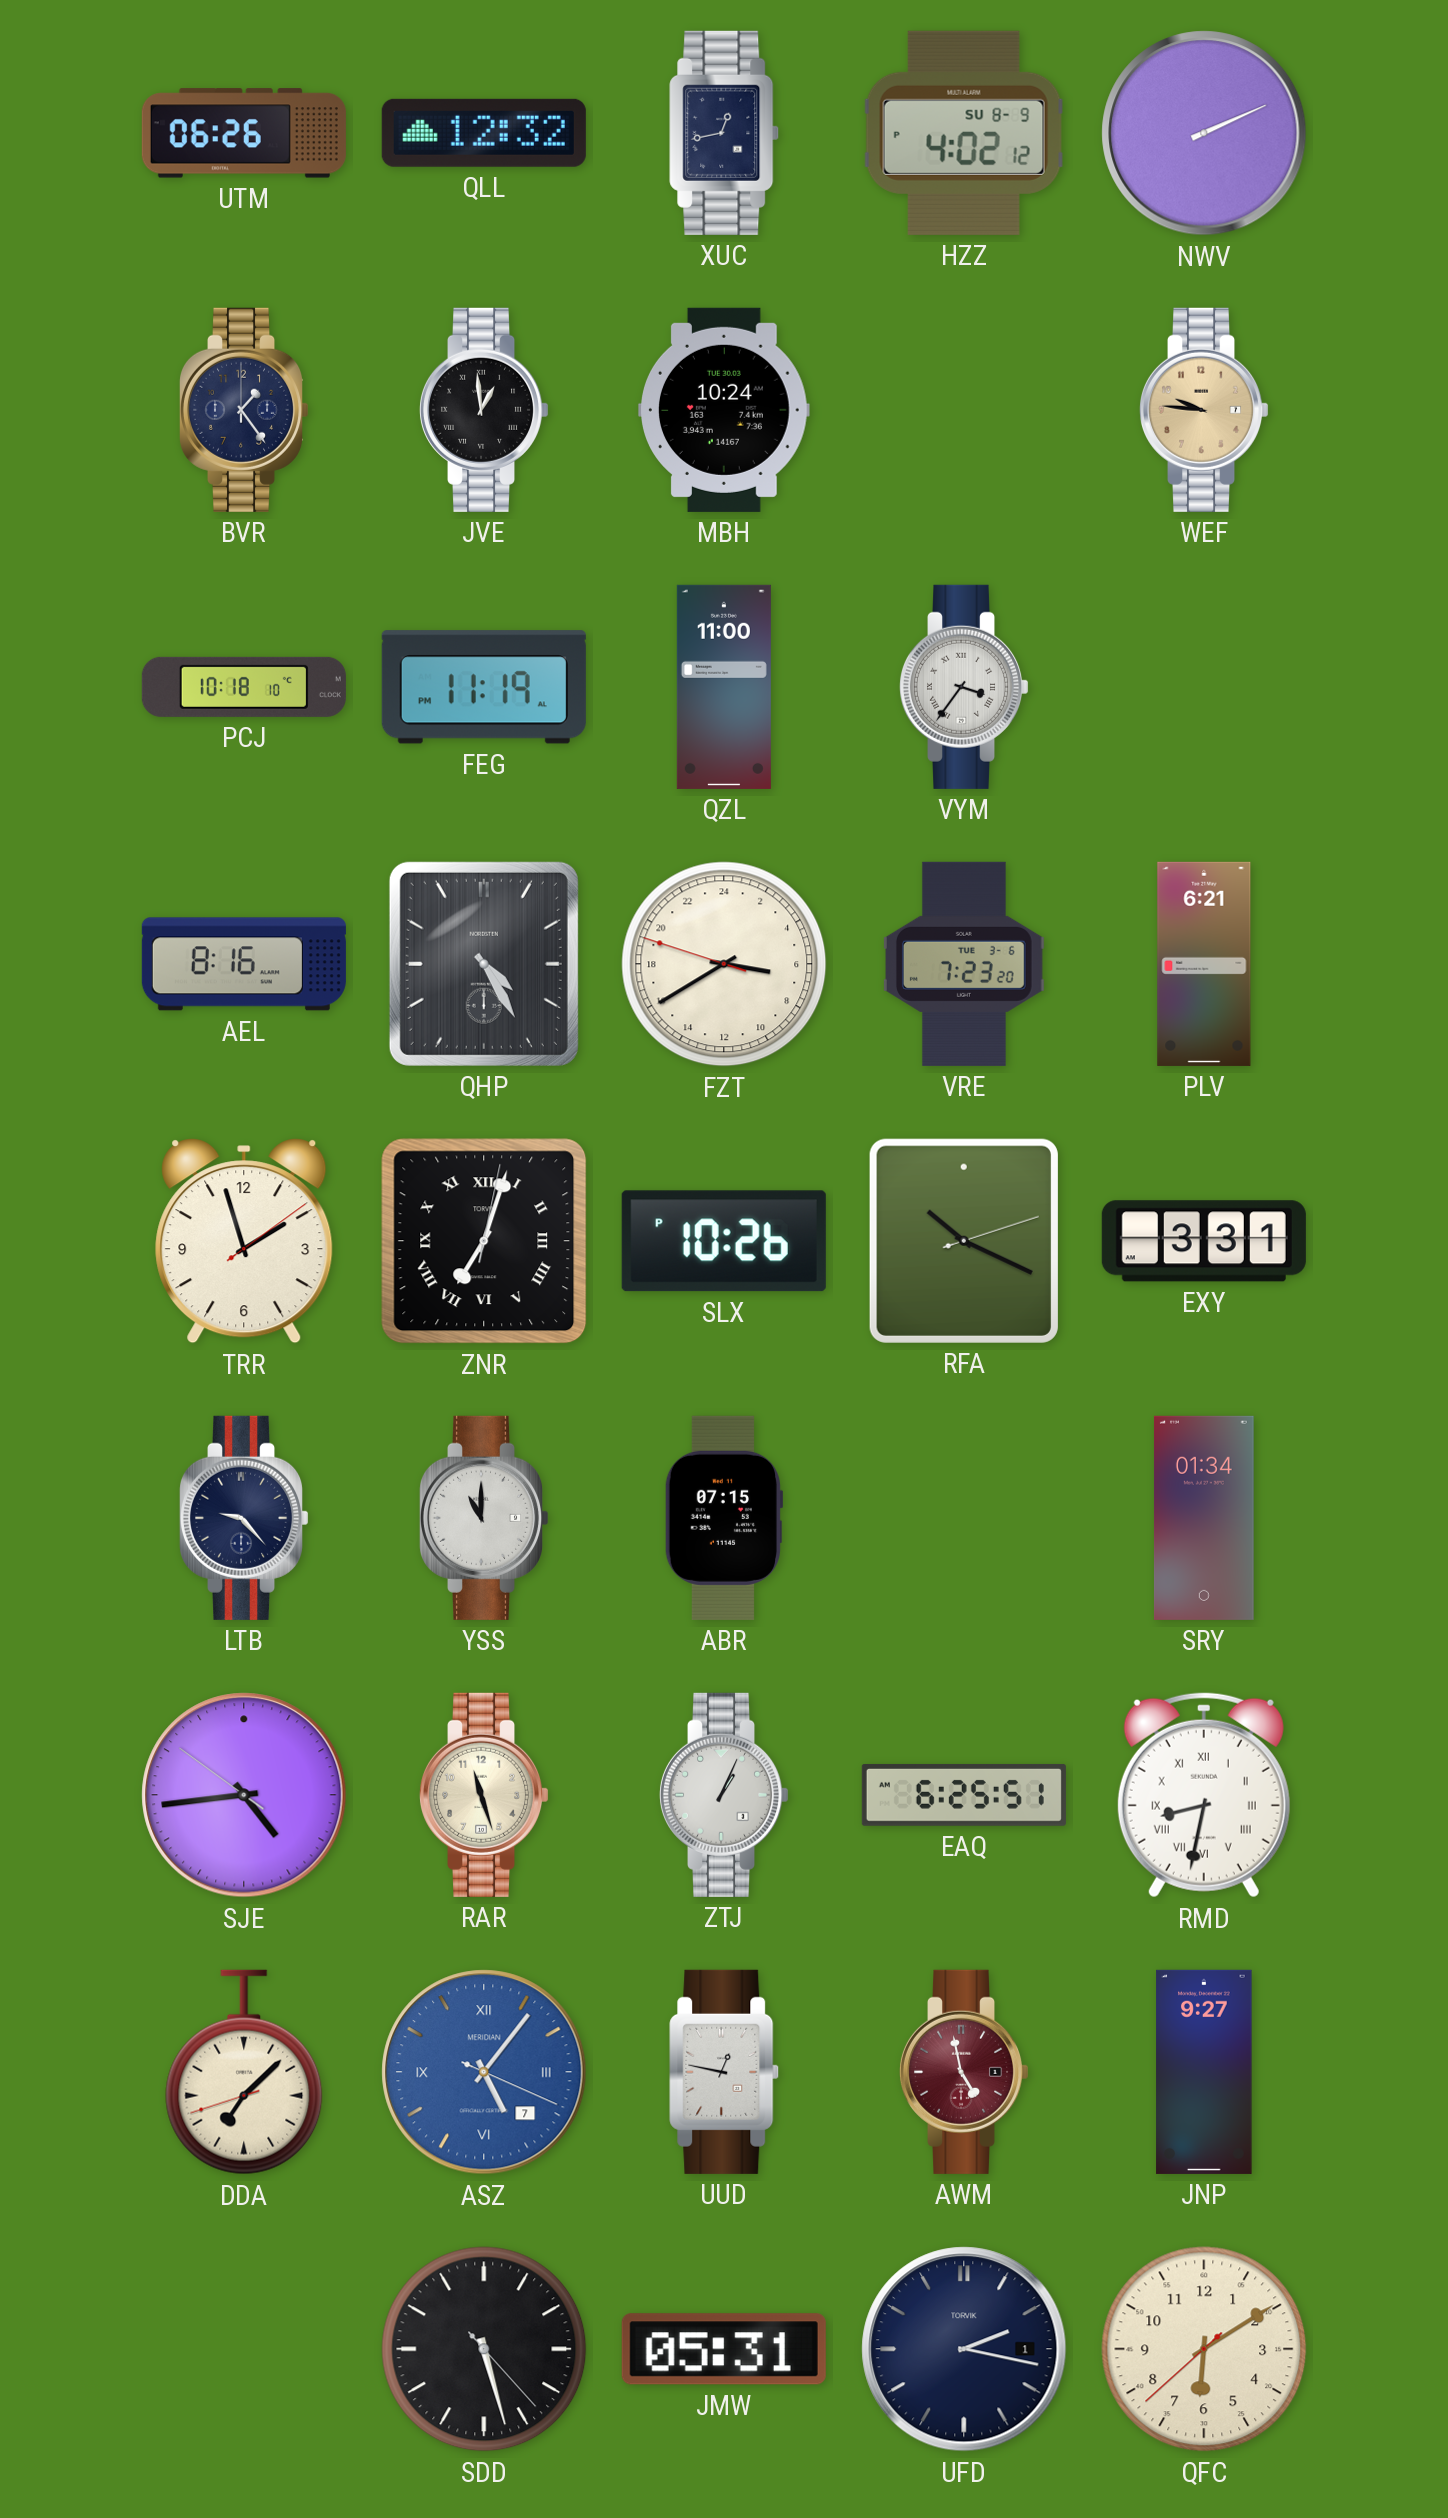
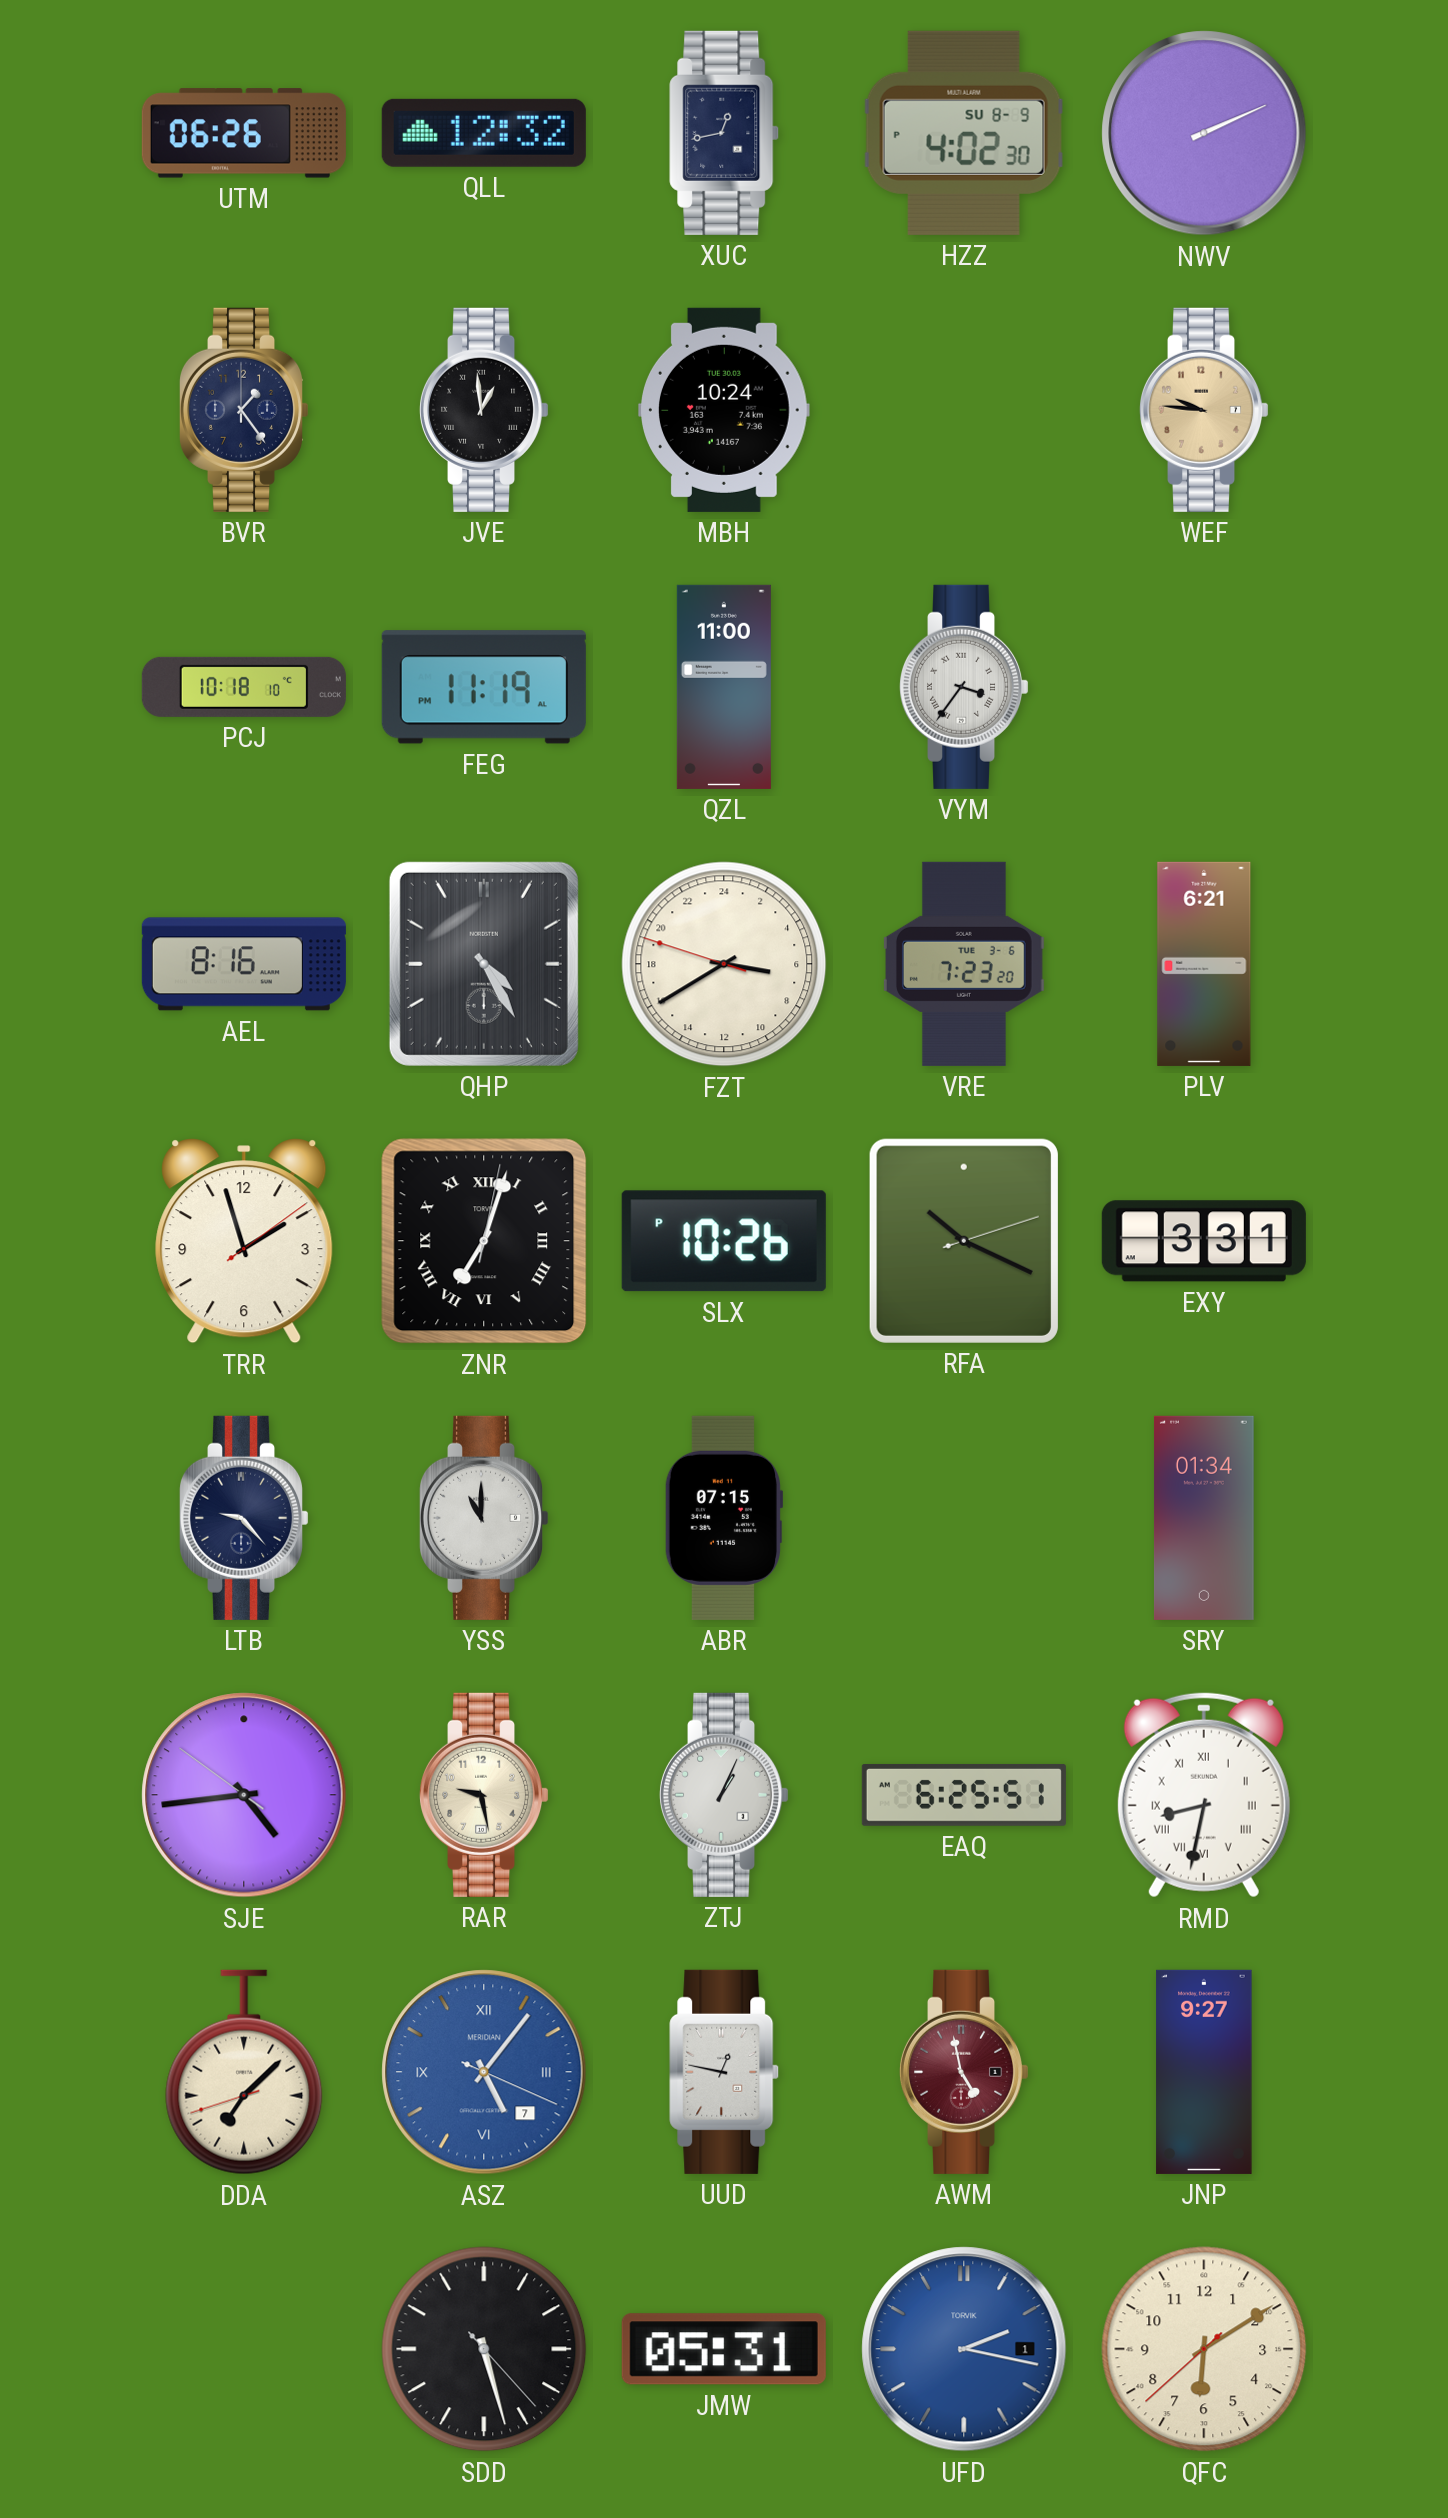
HZZ: 4:02:12 PM -> 4:02:30 PM
RAR: 11:27 -> 9:28
UFD dial: navy -> blue
